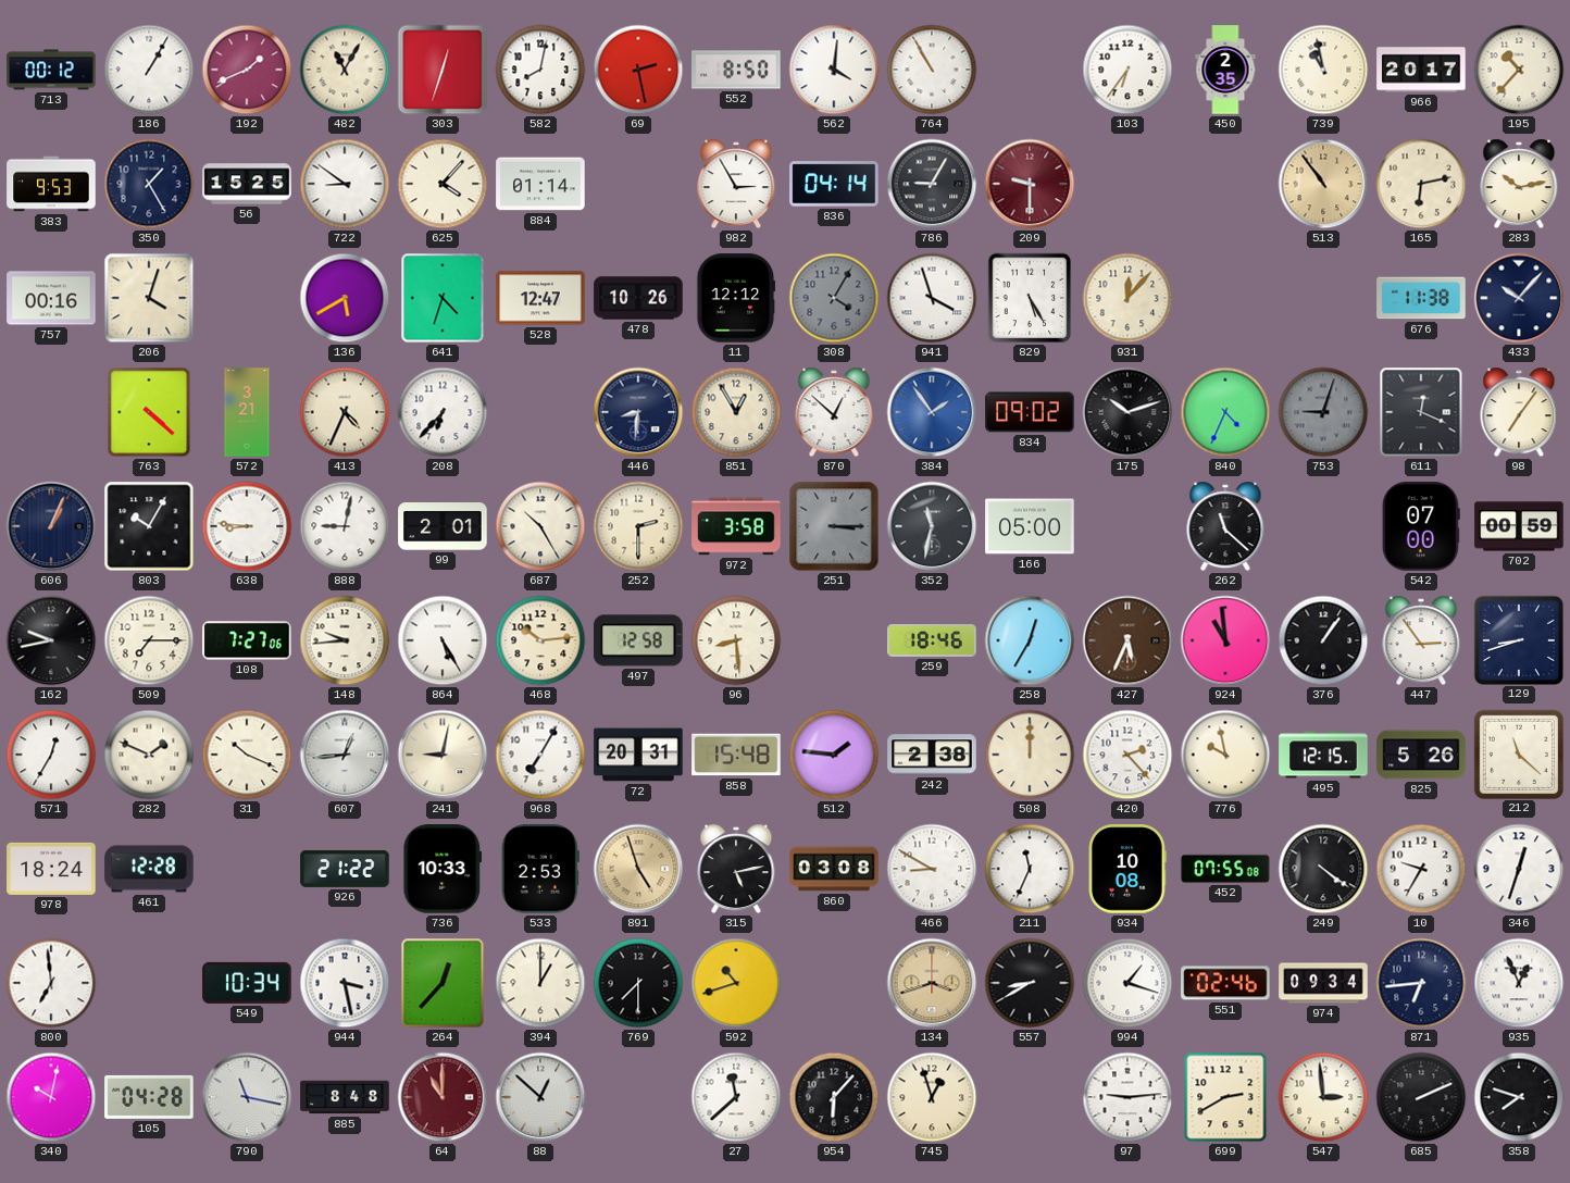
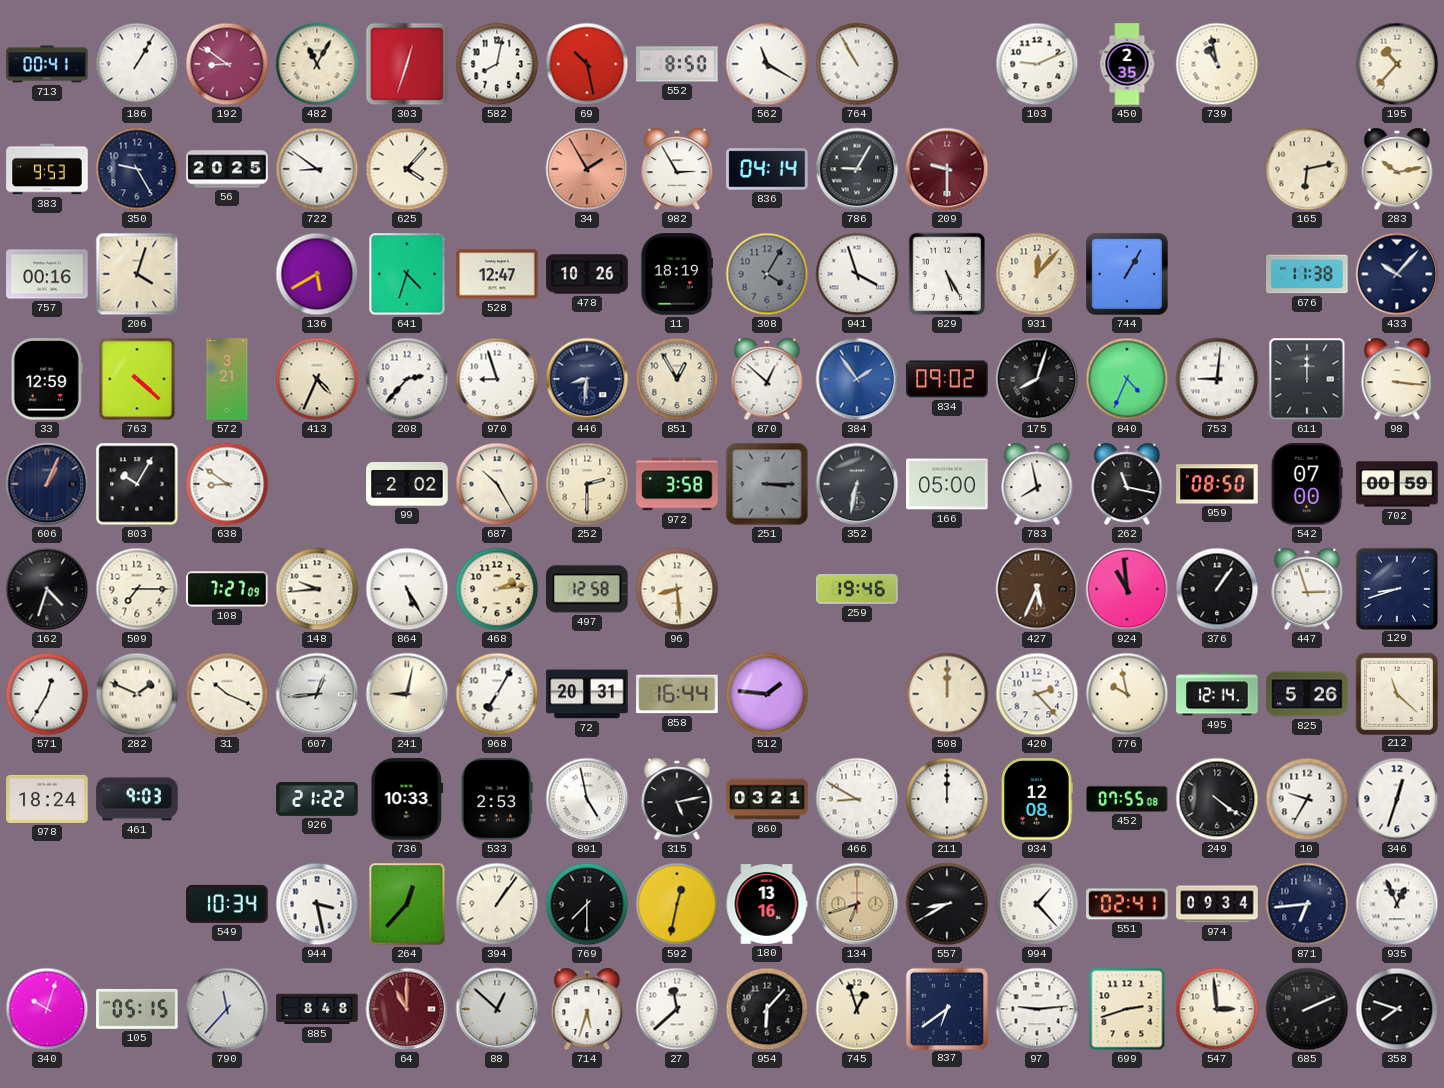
713: 00:12 -> 00:41
192: 1:41 -> 8:51
69: 2:28 -> 10:28
562: 4:01 -> 11:20
103: 6:36 -> 9:11
966: 20:17 -> none
350: 1:25 -> 9:25
56: 15:25 -> 20:25
884: 01:14 -> none
34: none -> 1:55
513: 10:54 -> none
11: 12:12 -> 18:19
744: none -> 1:05
33: none -> 12:59
208: 6:37 -> 2:37
970: none -> 8:57
175: 10:12 -> 8:03
753: 9:03 -> 9:01
753 dial: grey -> white
611: 12:19 -> 12:00
98: 7:06 -> 3:16
638: 8:46 -> 8:51
888: 9:02 -> none
99: 2:01 -> 2:02
352: 11:32 -> 6:32
783: none -> 7:58
262: 11:22 -> 11:17
959: none -> 08:50
162: 9:43 -> 4:33
108: 7:27:06 -> 7:27:09
468: 10:14 -> 2:14
259: 18:46 -> 19:46
258: 12:35 -> none
447: 2:54 -> 2:57
858: 15:48 -> 16:44
242: 2:38 -> none
495: 12:15 -> 12:14
461: 12:28 -> 9:03
891: 4:57 -> 4:58
891 dial: champagne -> white
860: 03:08 -> 03:21
211: 11:34 -> 12:00
934: 10:08 -> 12:08
800: 6:59 -> none
394: 1:00 -> 1:06
592: 10:42 -> 12:32
180: none -> 13:16
134: 3:42 -> 6:42
994: 1:18 -> 1:23
551: 02:46 -> 02:41
340: 10:02 -> 10:03
105: 04:28 -> 05:15
790: 11:17 -> 11:37
714: none -> 5:33
837: none -> 6:39
699: 2:40 -> 2:42
